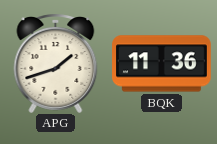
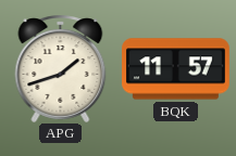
BQK: 11:36 -> 11:57
